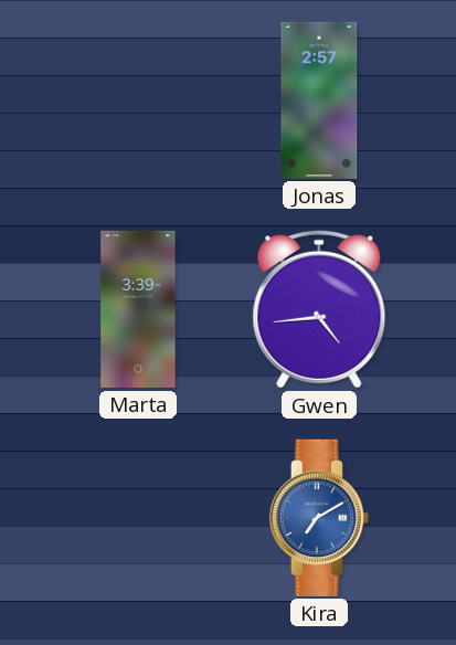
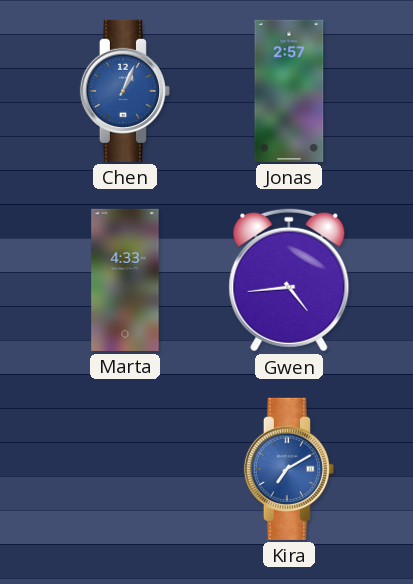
Chen: none -> 1:04
Marta: 3:39 -> 4:33
